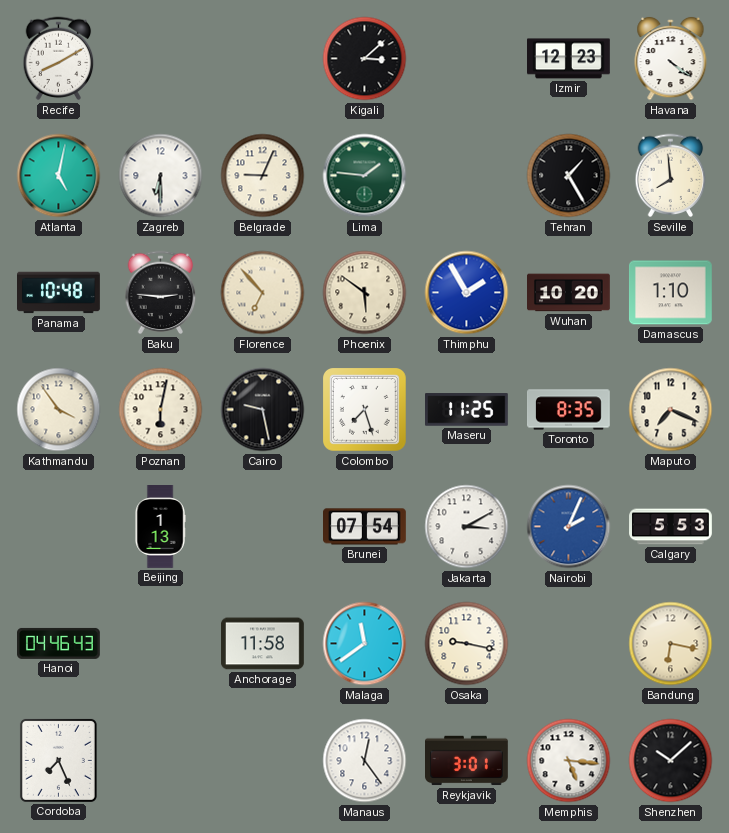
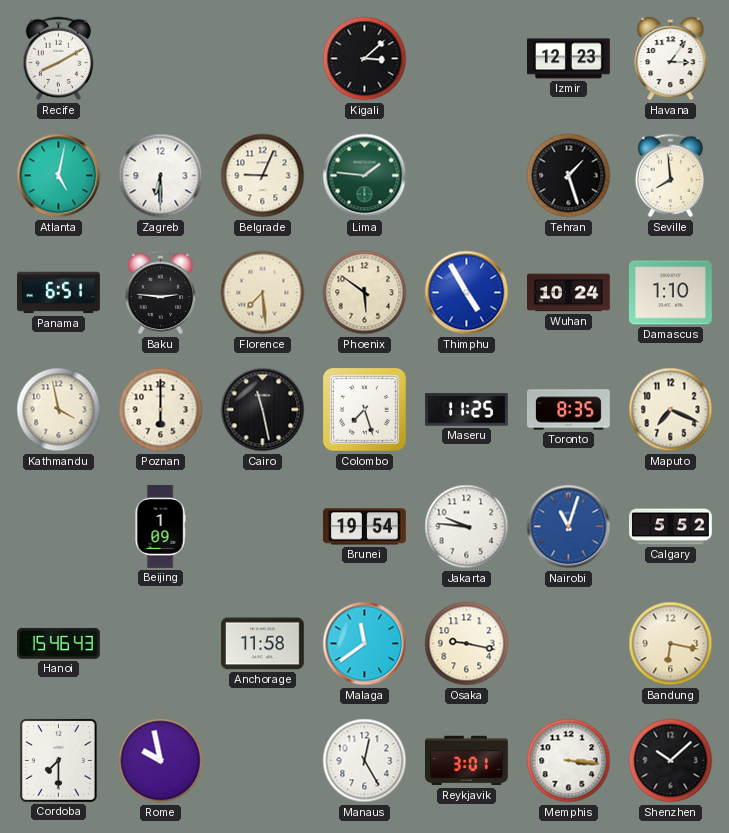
Havana: 4:21 -> 3:06
Tehran: 1:25 -> 1:27
Panama: 10:48 -> 6:51
Florence: 6:53 -> 7:29
Thimphu: 1:55 -> 4:55
Wuhan: 10:20 -> 10:24
Kathmandu: 3:54 -> 3:58
Poznan: 6:02 -> 6:00
Cairo: 9:28 -> 11:28
Beijing: 1:13 -> 1:09
Brunei: 07:54 -> 19:54
Jakarta: 3:10 -> 9:46
Nairobi: 2:04 -> 11:03
Calgary: 5:53 -> 5:52
Hanoi: 04:46 -> 15:46
Cordoba: 7:26 -> 7:30
Rome: none -> 9:58
Manaus: 12:24 -> 12:25
Memphis: 5:16 -> 3:16
